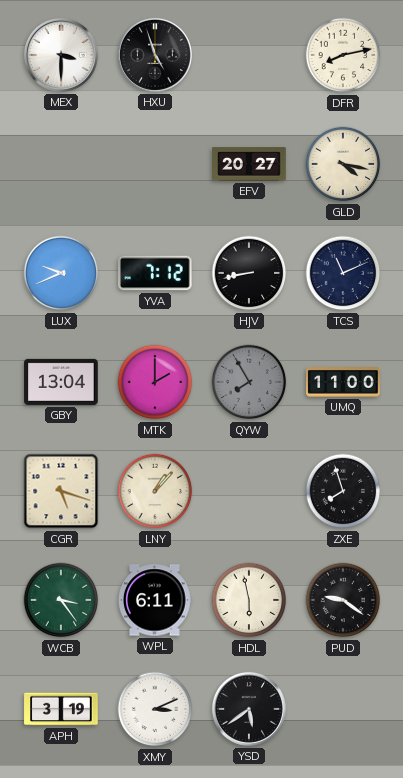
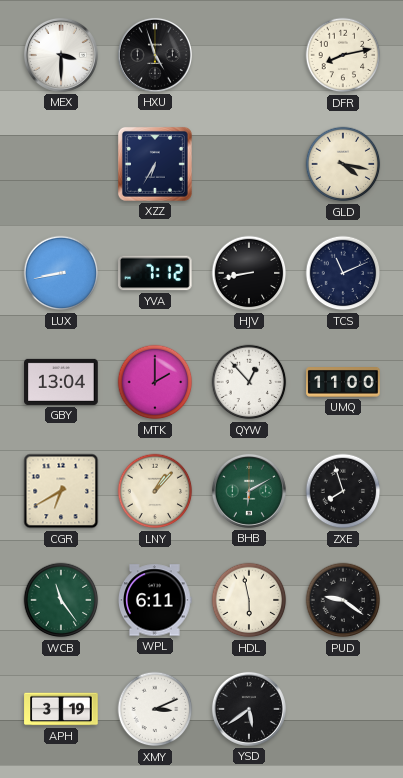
XZZ: none -> 6:35
EFV: 20:27 -> none
LUX: 9:41 -> 8:43
QYW: 7:55 -> 12:53
QYW dial: grey -> white
CGR: 5:18 -> 6:40
BHB: none -> 6:10
WCB: 3:24 -> 11:24
